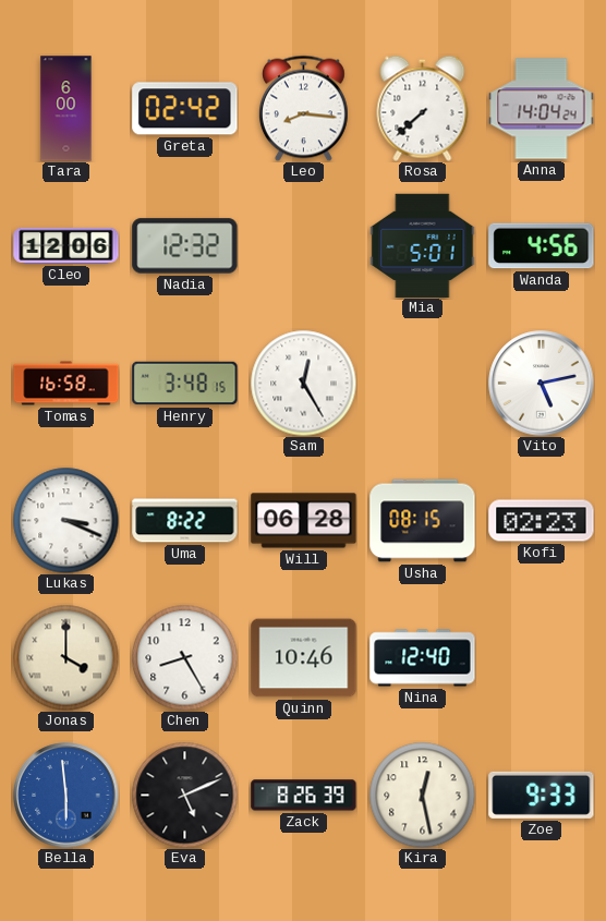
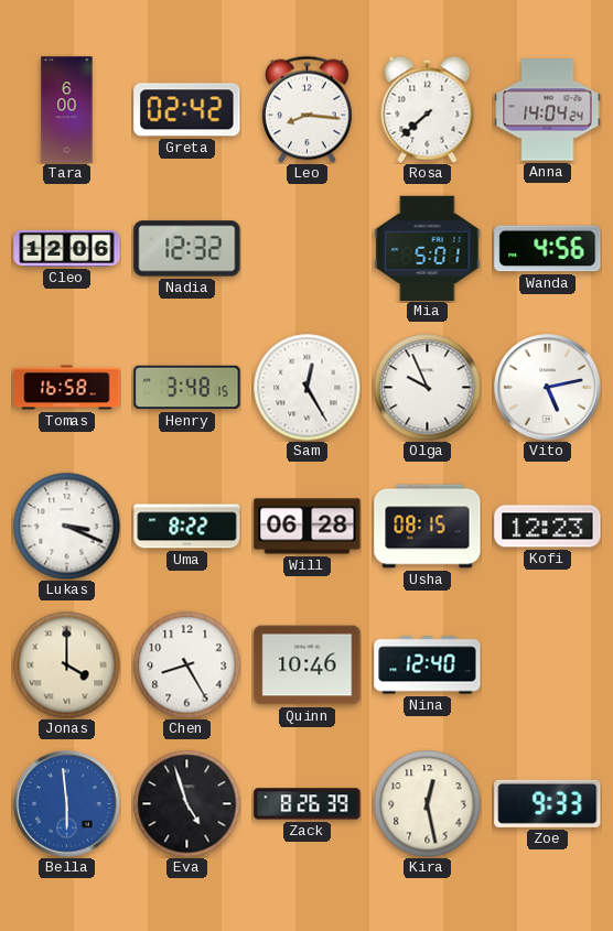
Olga: none -> 9:56
Kofi: 02:23 -> 12:23
Eva: 5:11 -> 4:57
